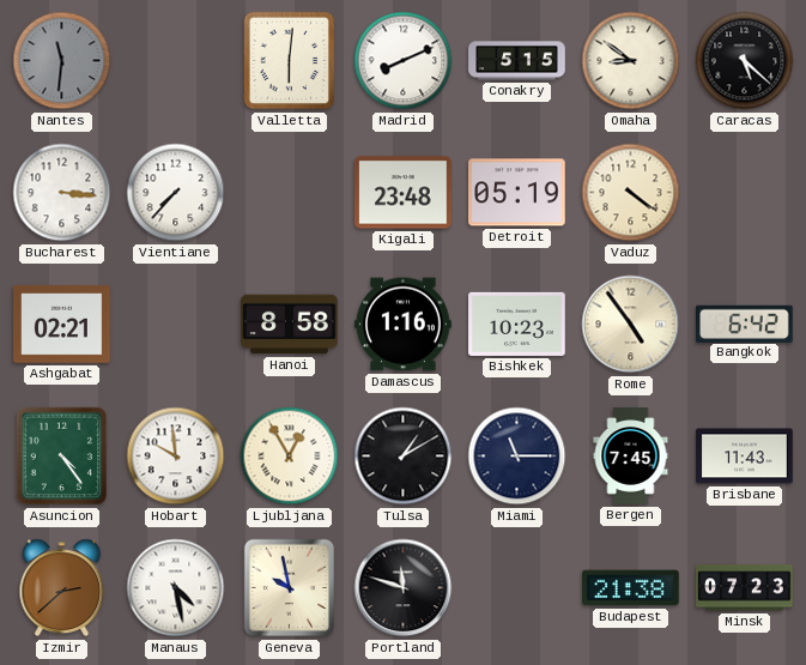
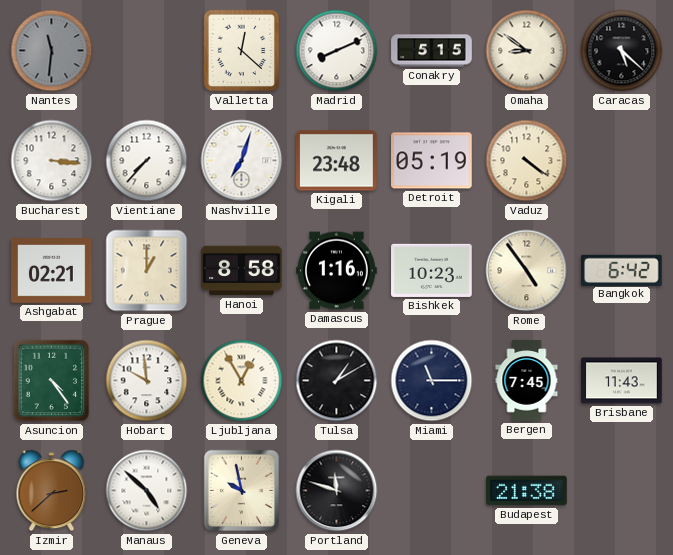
Valletta: 6:01 -> 12:22
Nashville: none -> 7:03
Prague: none -> 1:00
Manaus: 4:28 -> 4:52
Minsk: 07:23 -> none
